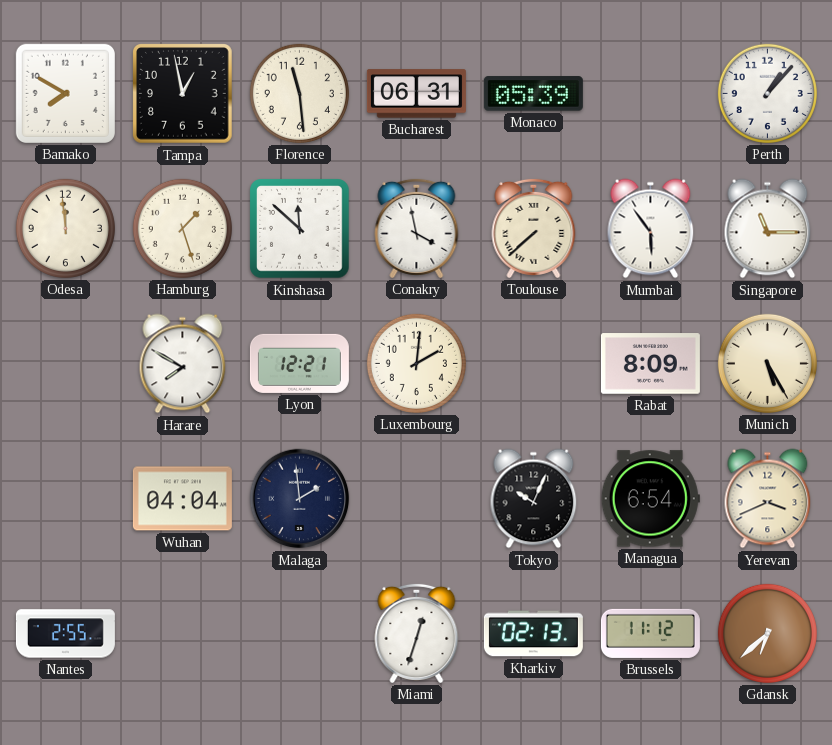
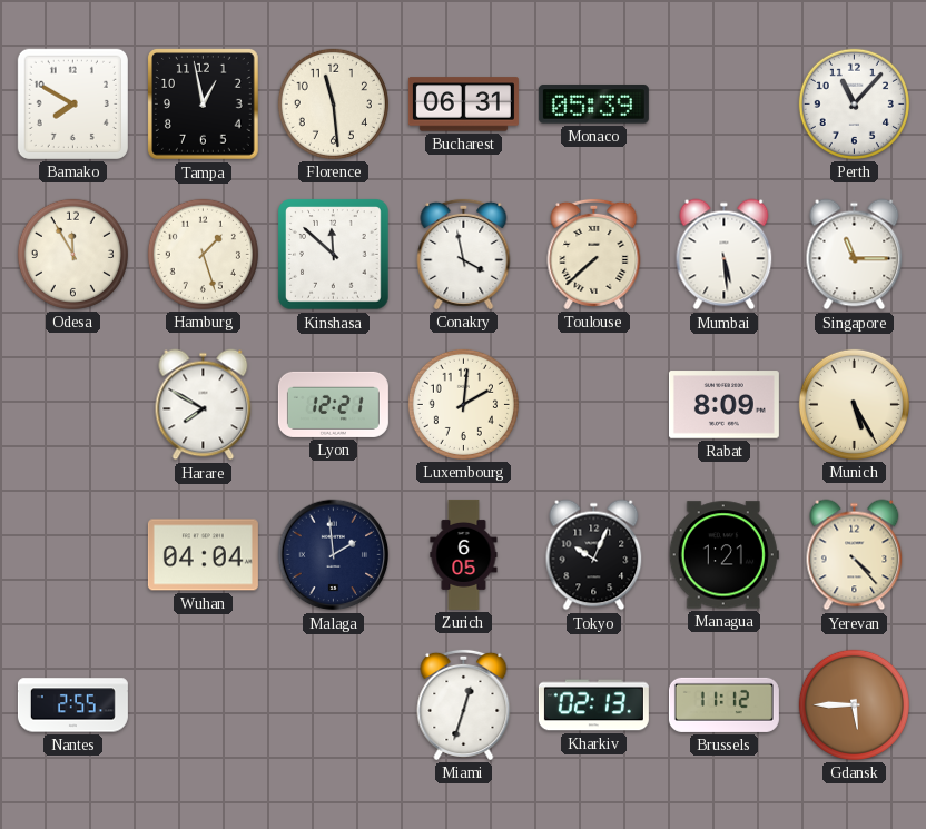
Perth: 1:07 -> 11:07
Odesa: 11:59 -> 11:55
Mumbai: 5:54 -> 5:29
Zurich: none -> 6:05
Managua: 6:54 -> 1:21
Yerevan: 3:41 -> 4:23
Gdansk: 6:38 -> 5:45
